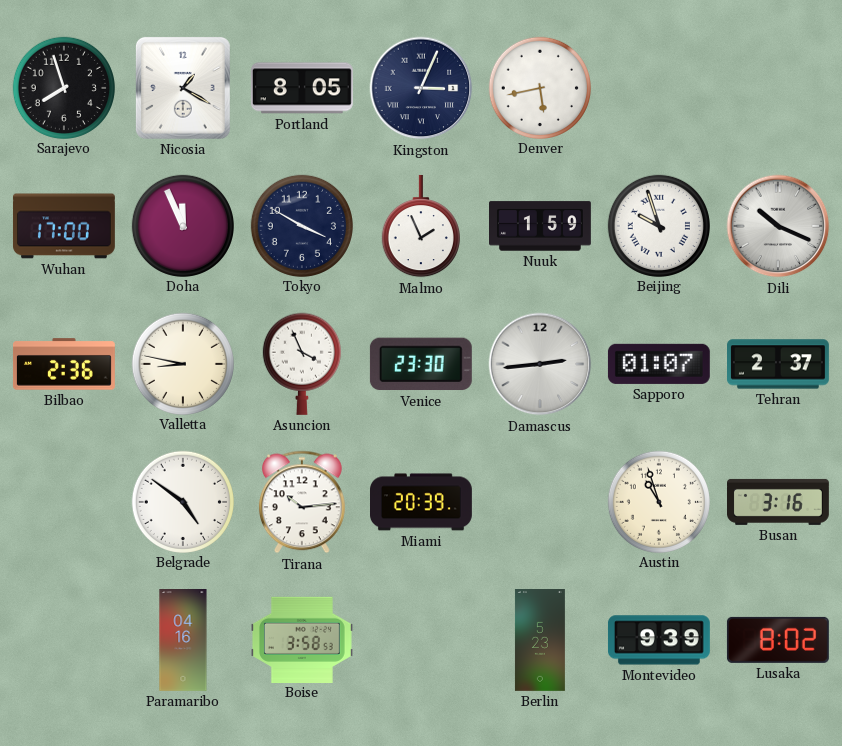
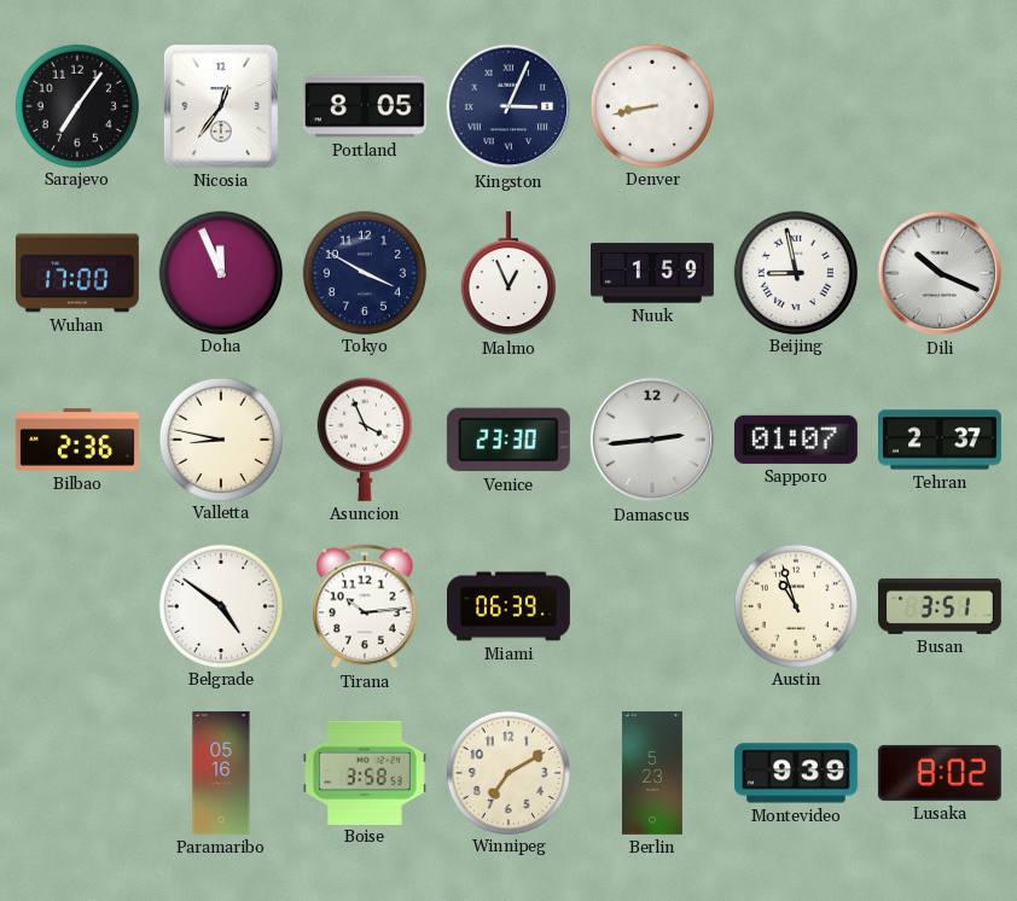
Sarajevo: 7:57 -> 7:06
Nicosia: 1:20 -> 12:36
Denver: 5:43 -> 8:43
Malmo: 1:56 -> 12:56
Beijing: 9:57 -> 8:58
Miami: 20:39 -> 06:39
Busan: 3:16 -> 3:51
Paramaribo: 04:16 -> 05:16
Winnipeg: none -> 7:10
